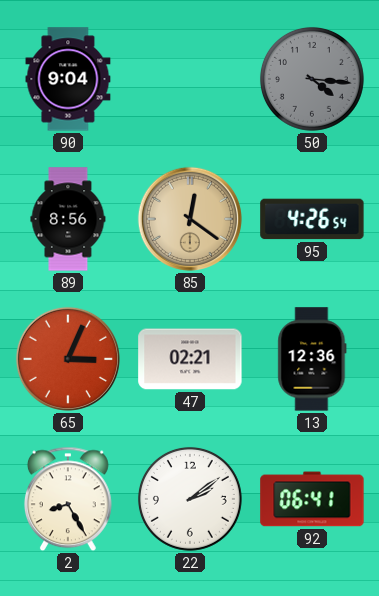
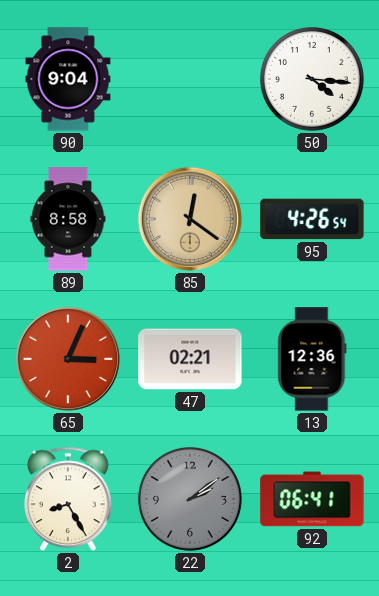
50 dial: grey -> white
89: 8:56 -> 8:58
22 dial: white -> grey
